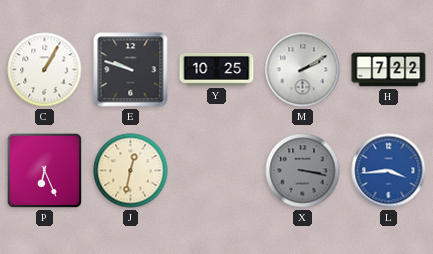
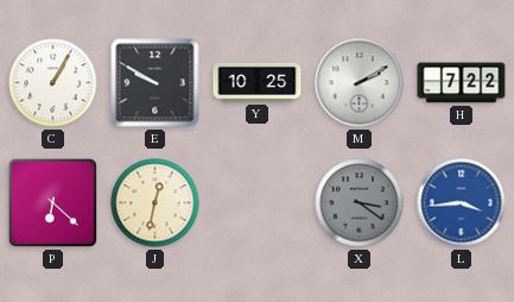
E: 9:48 -> 9:50
P: 6:26 -> 6:22
X: 3:17 -> 3:21
